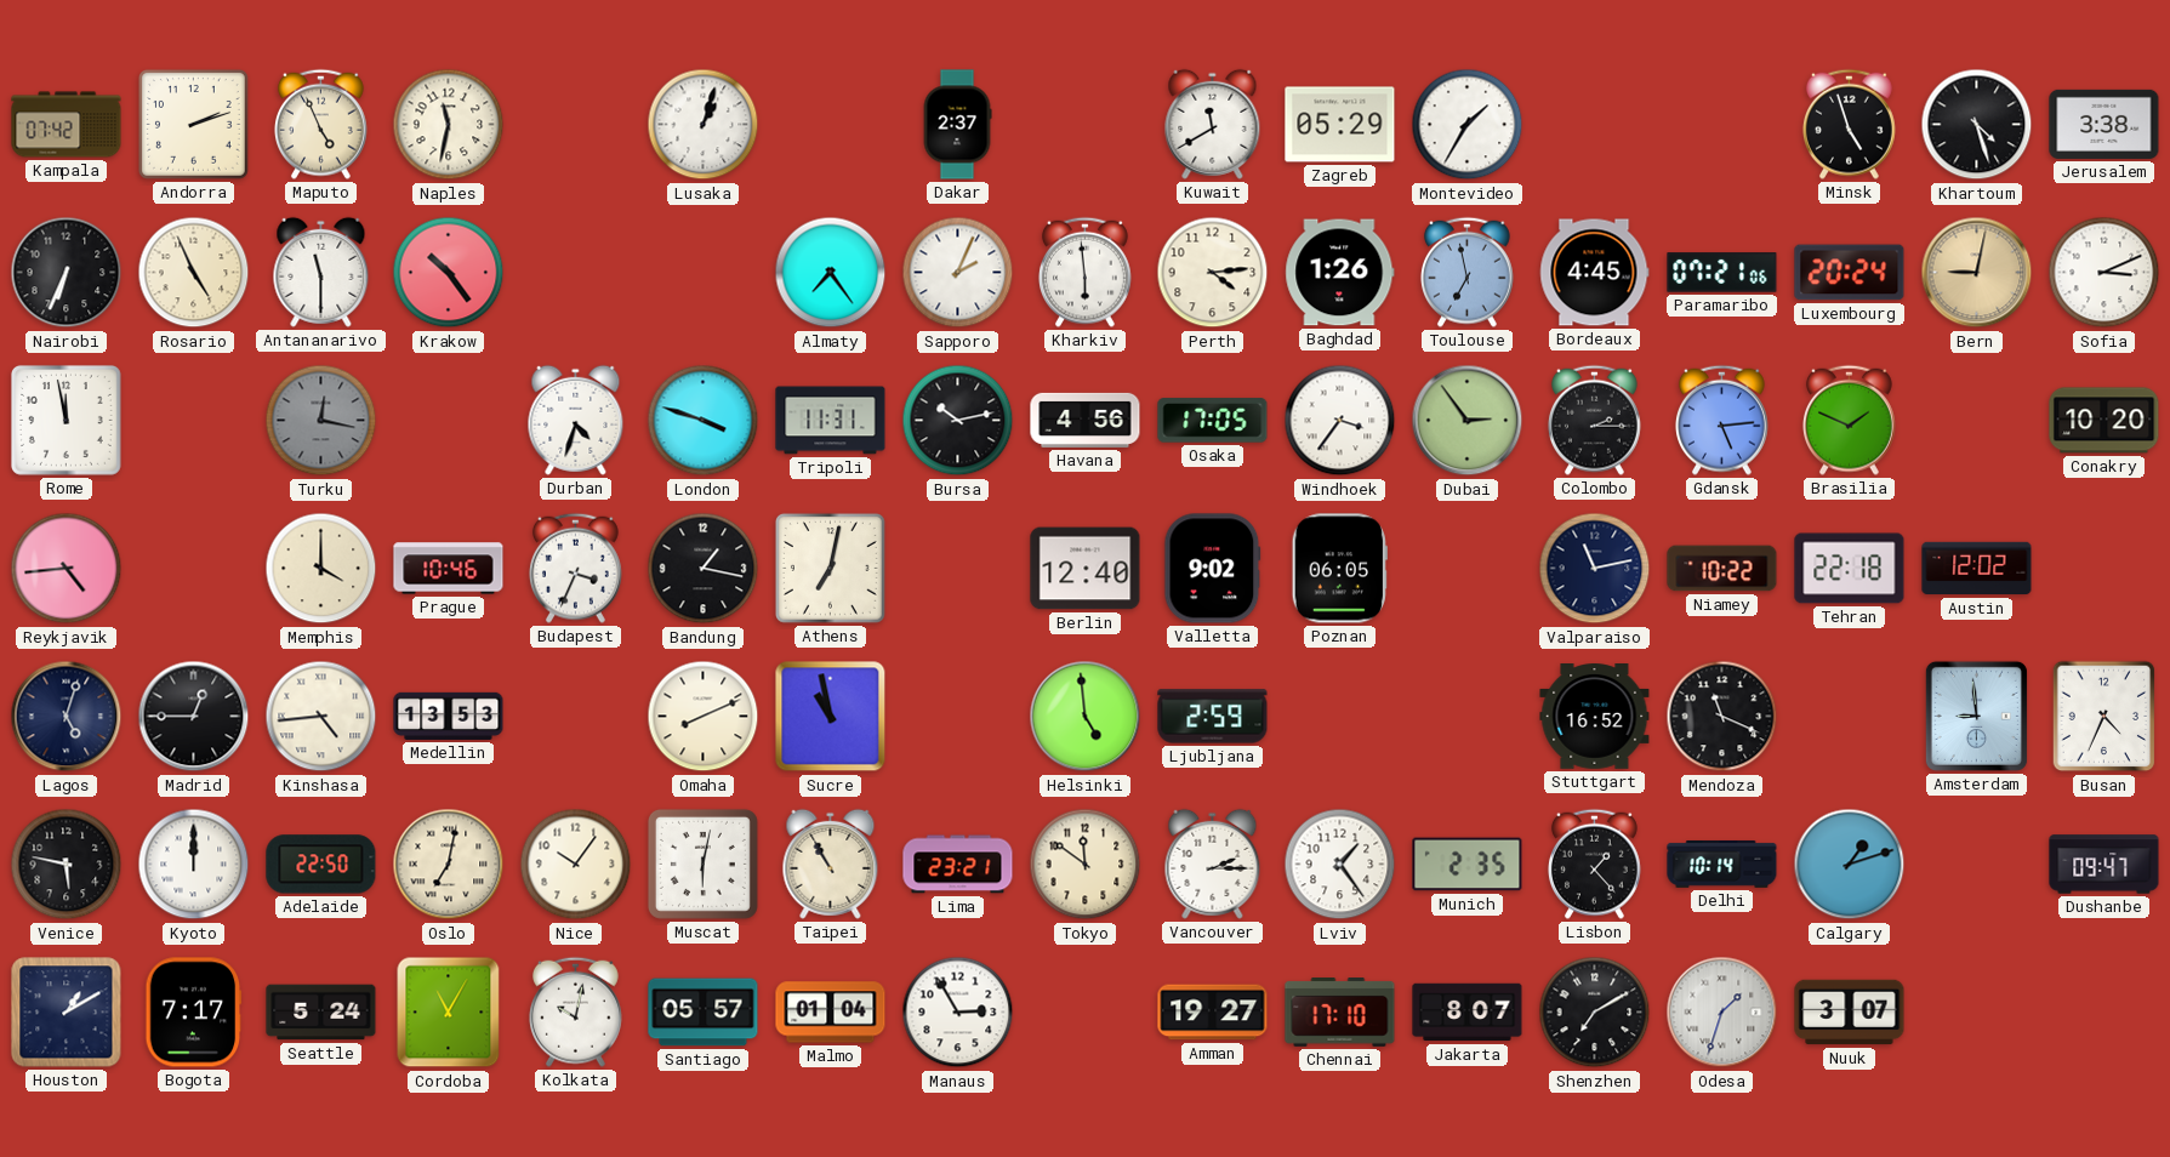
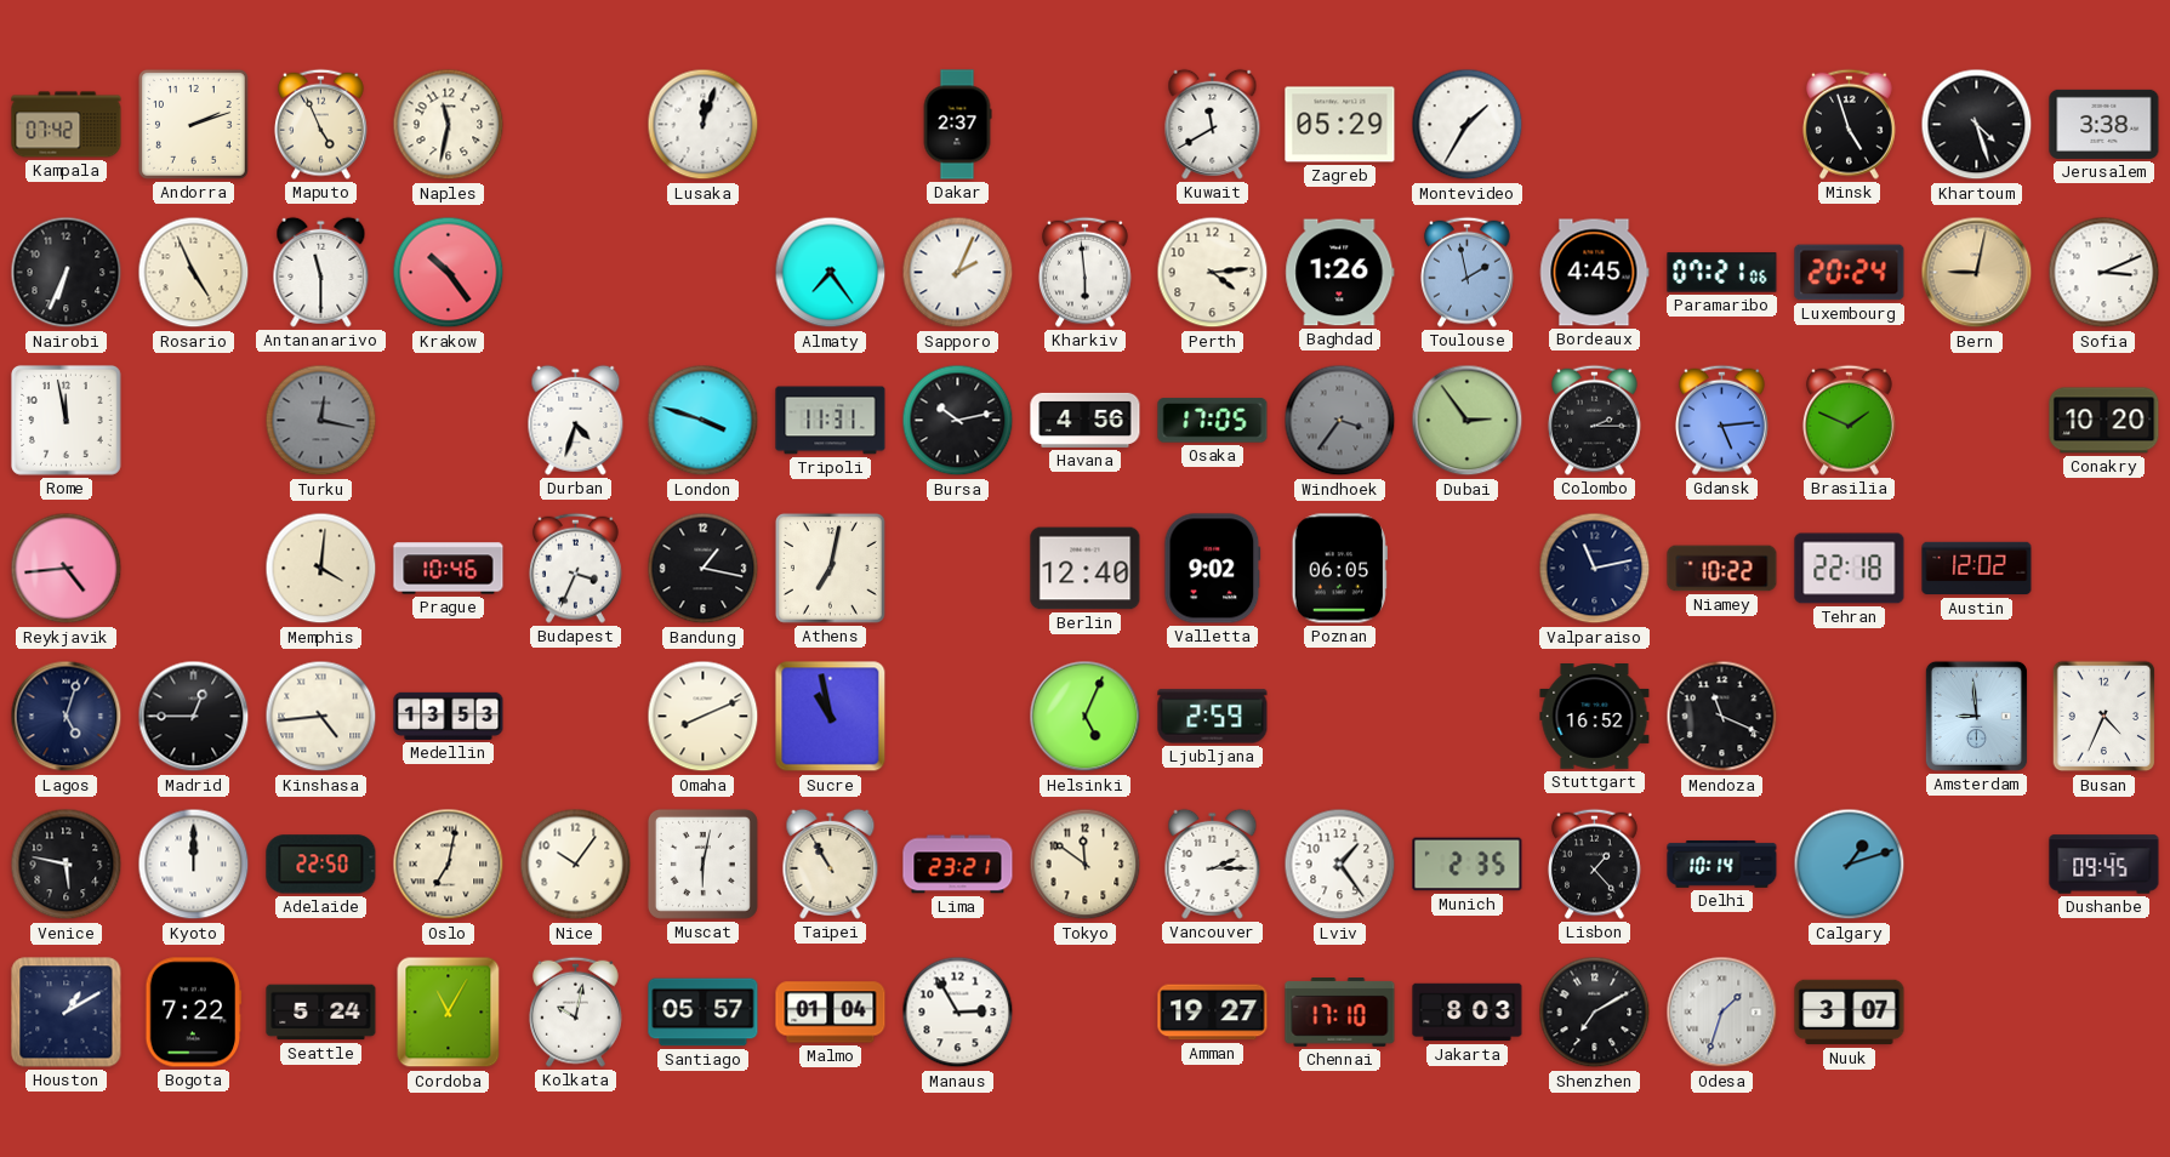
Lusaka: 1:03 -> 12:03
Toulouse: 6:58 -> 1:58
Windhoek dial: white -> grey
Memphis: 4:00 -> 4:01
Helsinki: 4:59 -> 5:04
Dushanbe: 09:47 -> 09:45
Bogota: 7:17 -> 7:22
Jakarta: 8:07 -> 8:03
